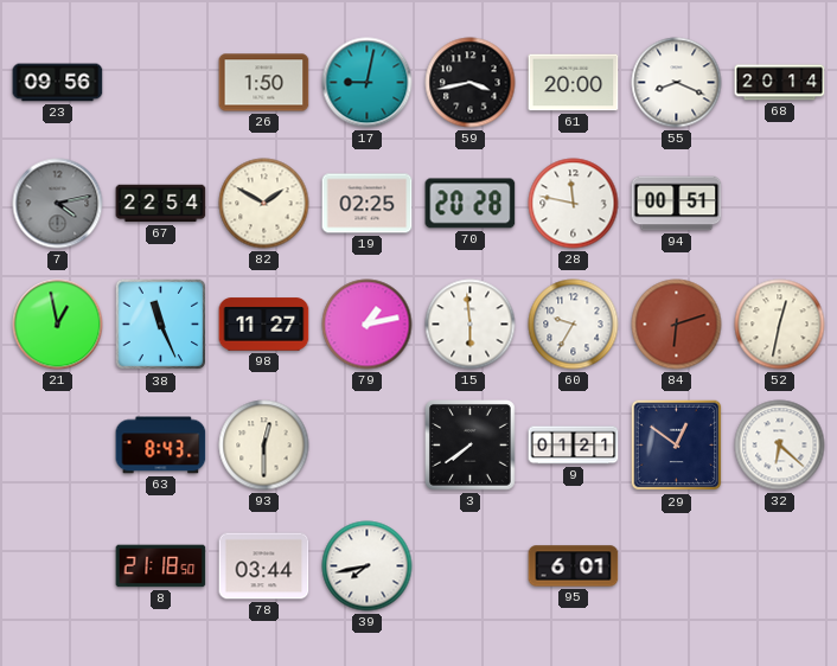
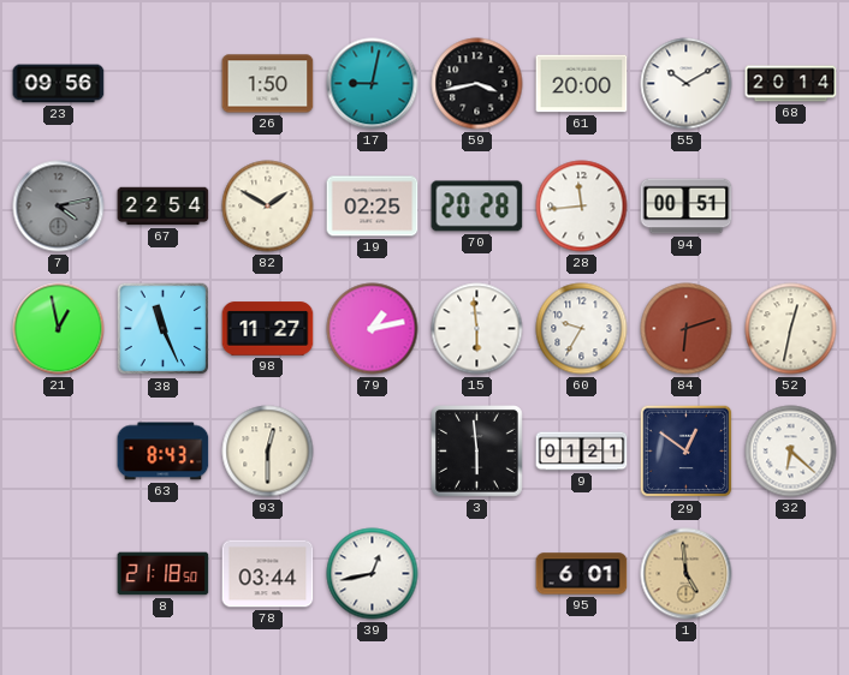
55: 8:19 -> 10:10
28: 11:47 -> 11:44
3: 7:39 -> 5:59
39: 7:43 -> 12:43
1: none -> 4:59
